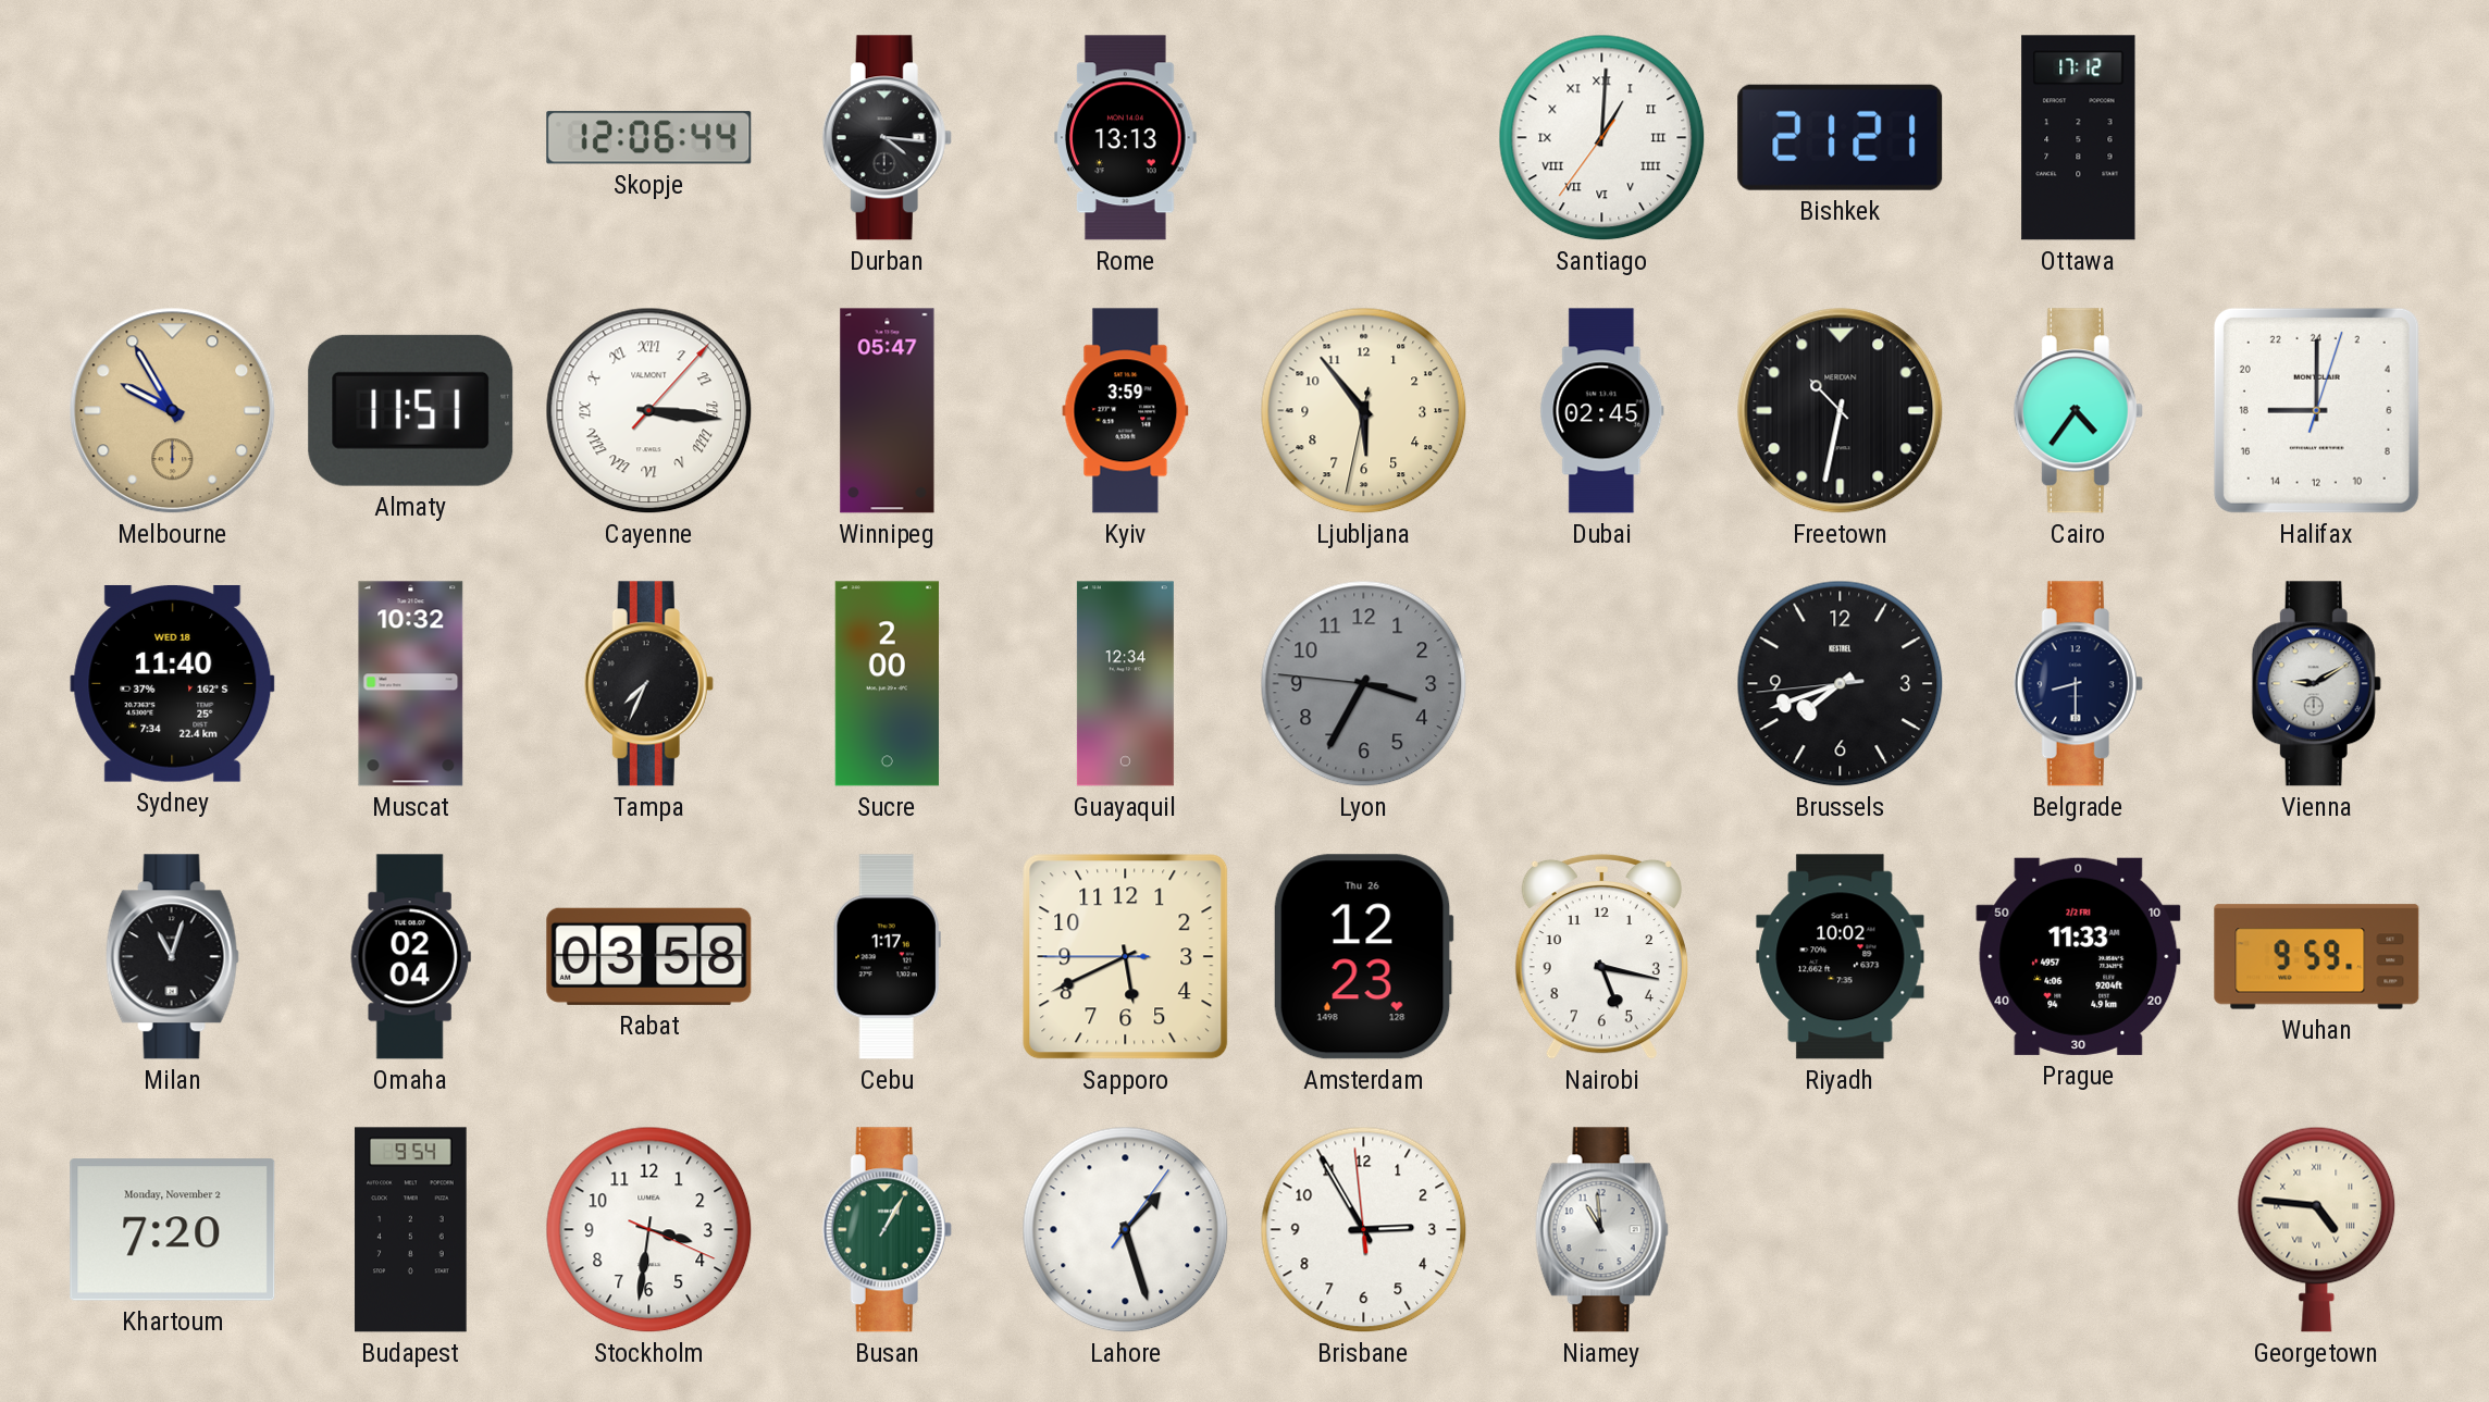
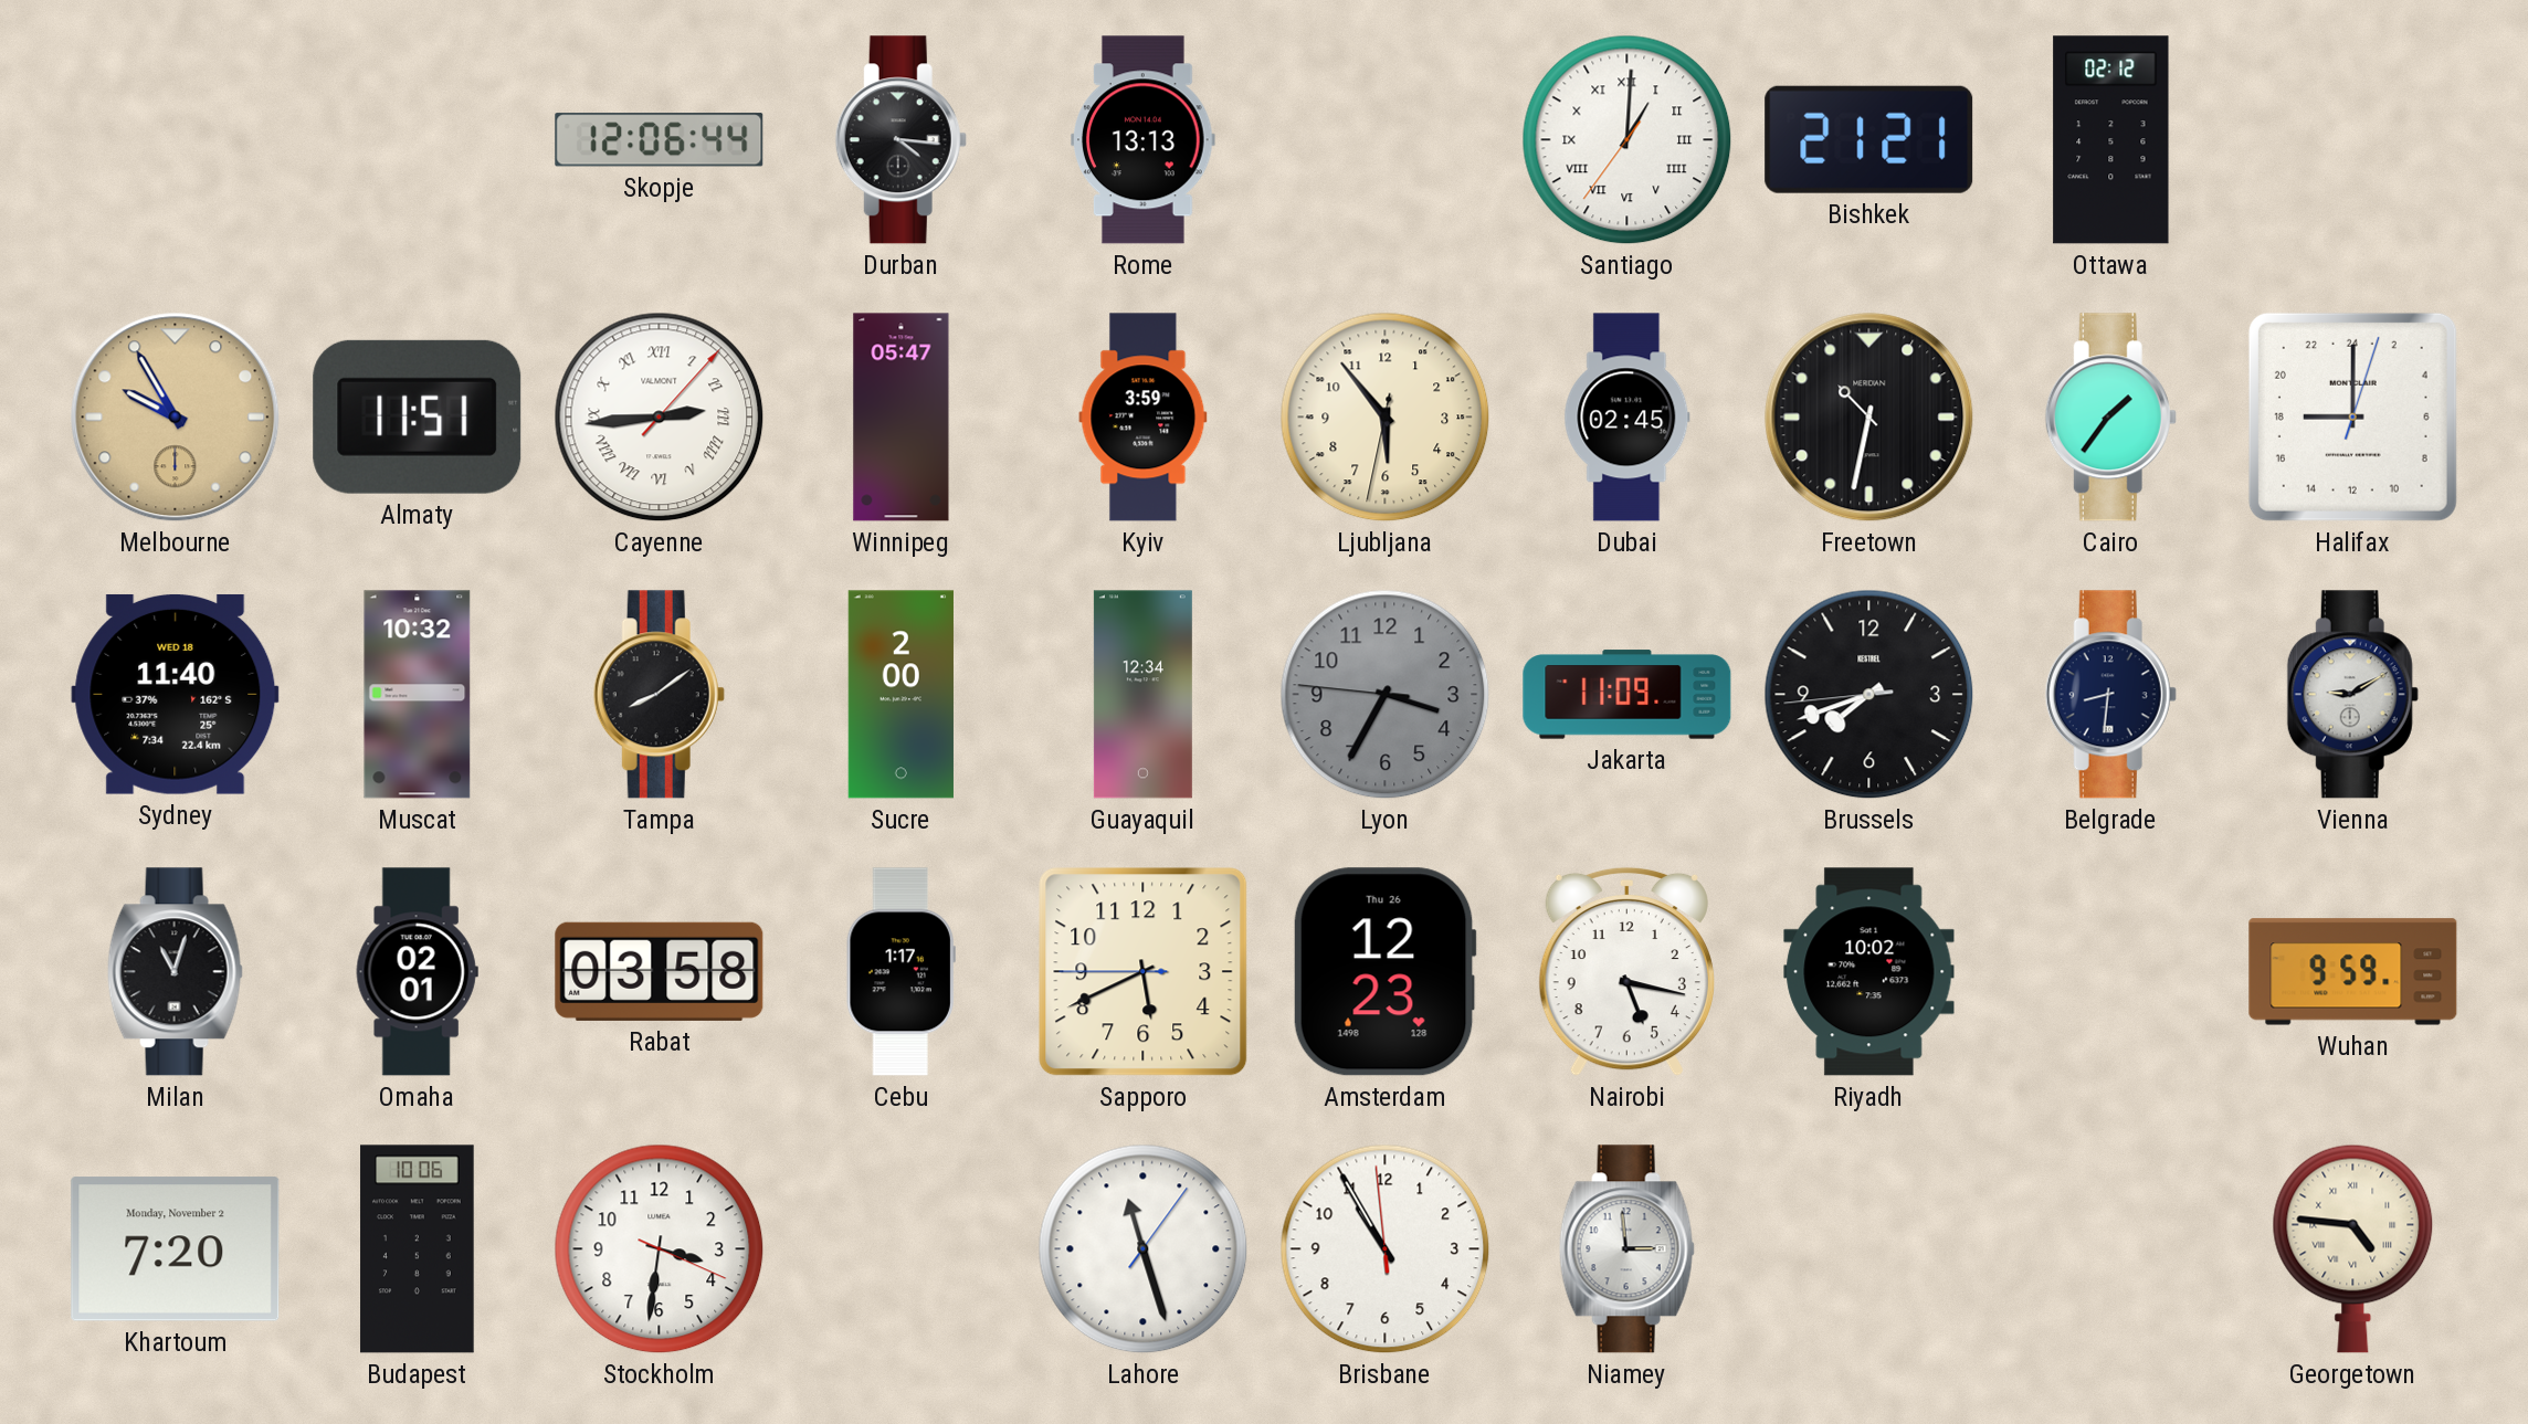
Ottawa: 17:12 -> 02:12
Cayenne: 3:16 -> 2:44
Cairo: 4:36 -> 1:36
Tampa: 7:34 -> 8:09
Jakarta: none -> 11:09
Belgrade: 8:30 -> 8:31
Omaha: 02:04 -> 02:01
Prague: 11:33 -> none
Budapest: 9:54 -> 10:06
Busan: 1:05 -> none
Lahore: 1:27 -> 11:27
Brisbane: 2:54 -> 10:54
Niamey: 10:59 -> 2:59
